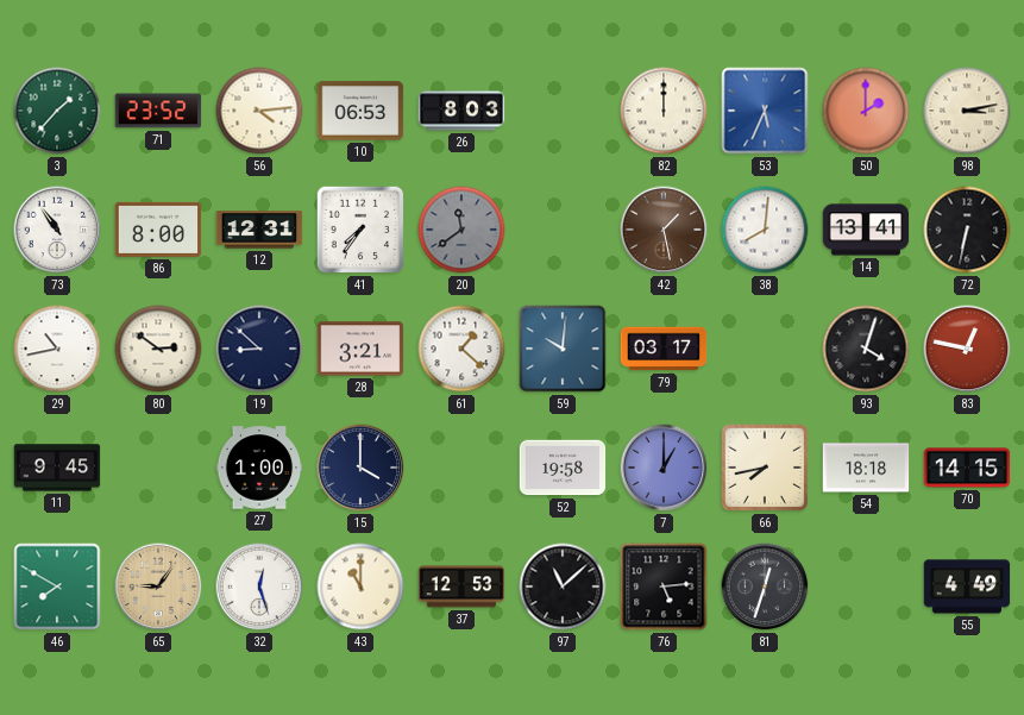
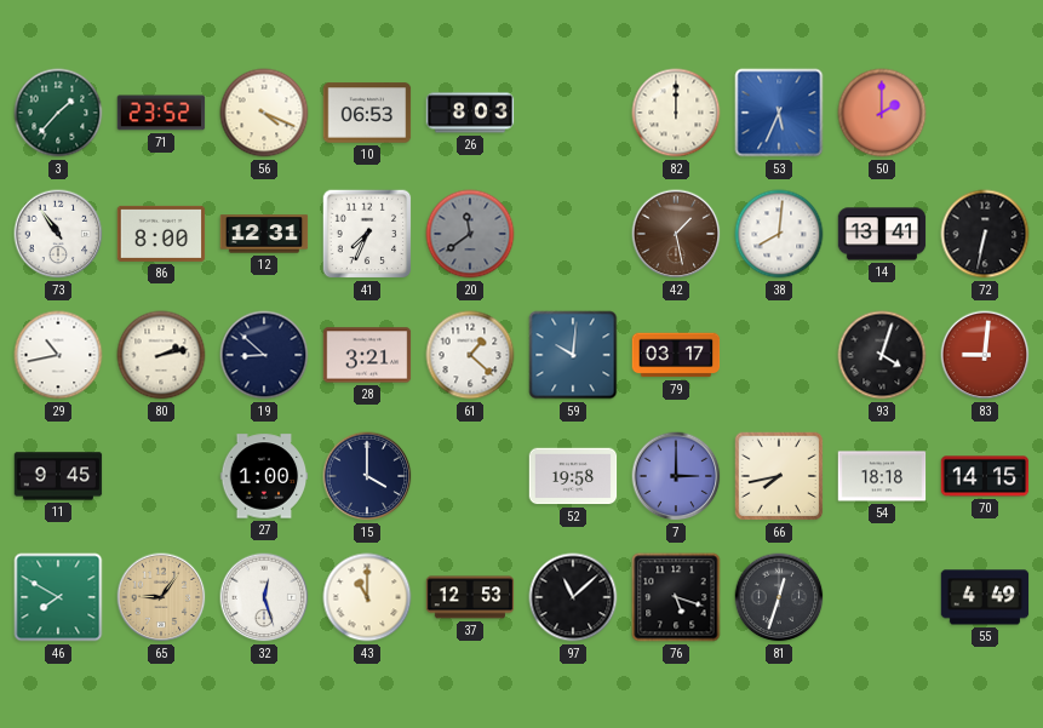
56: 4:14 -> 4:19
98: 3:13 -> none
41: 7:36 -> 7:34
80: 2:51 -> 2:13
83: 12:47 -> 9:01
7: 1:00 -> 3:00
76: 5:14 -> 5:18
